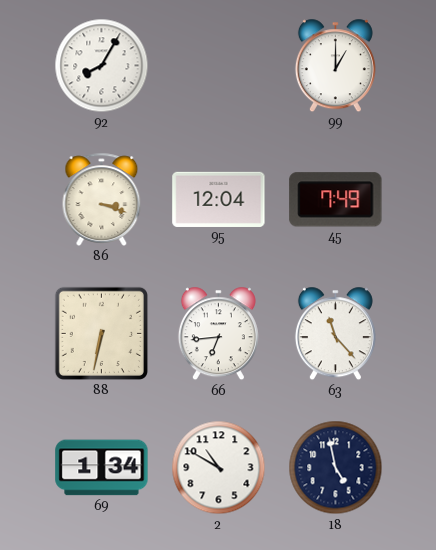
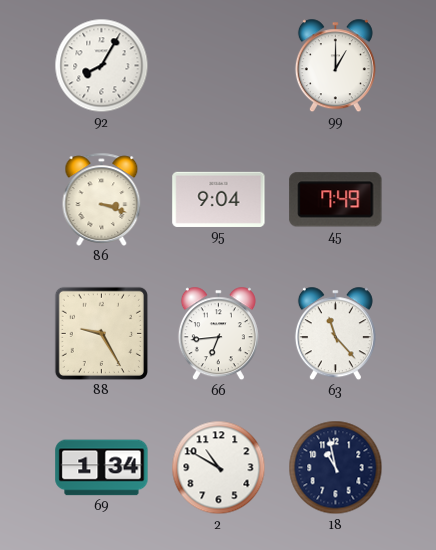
95: 12:04 -> 9:04
88: 6:32 -> 9:25
18: 4:58 -> 10:58
